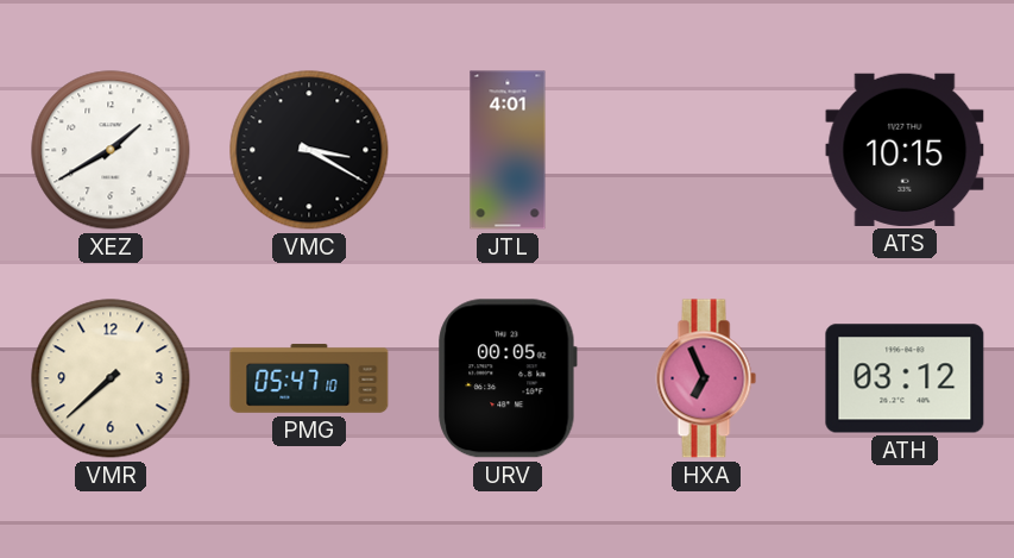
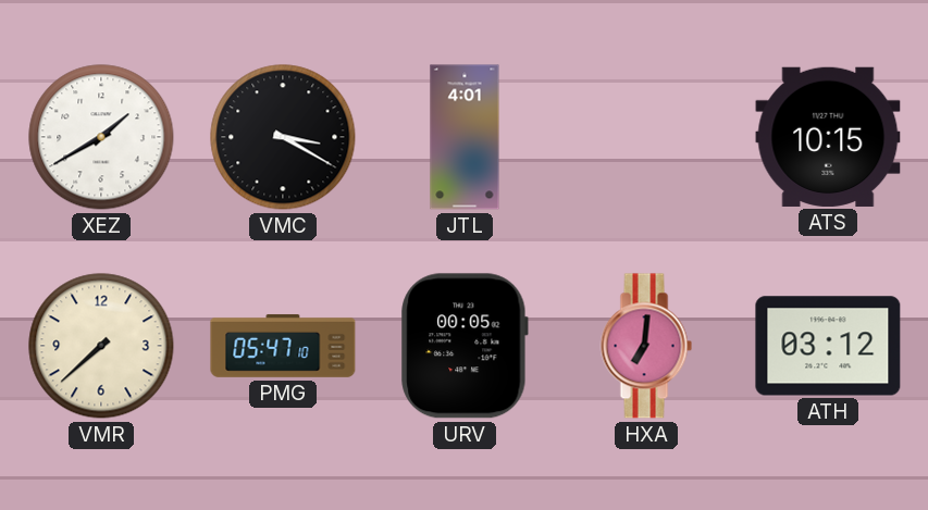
HXA: 6:56 -> 7:01
